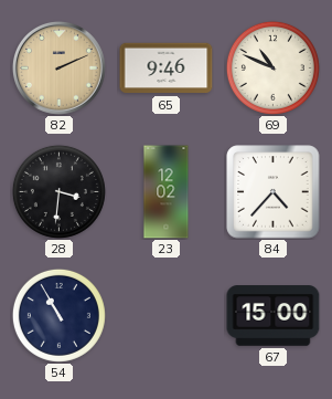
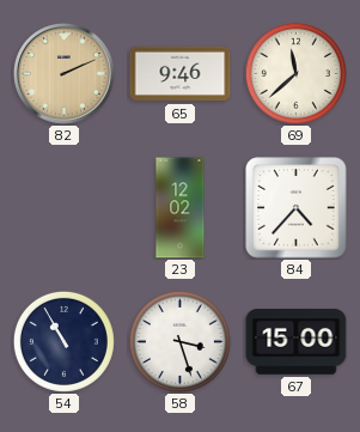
69: 10:49 -> 11:38
28: 3:31 -> none
58: none -> 3:27
